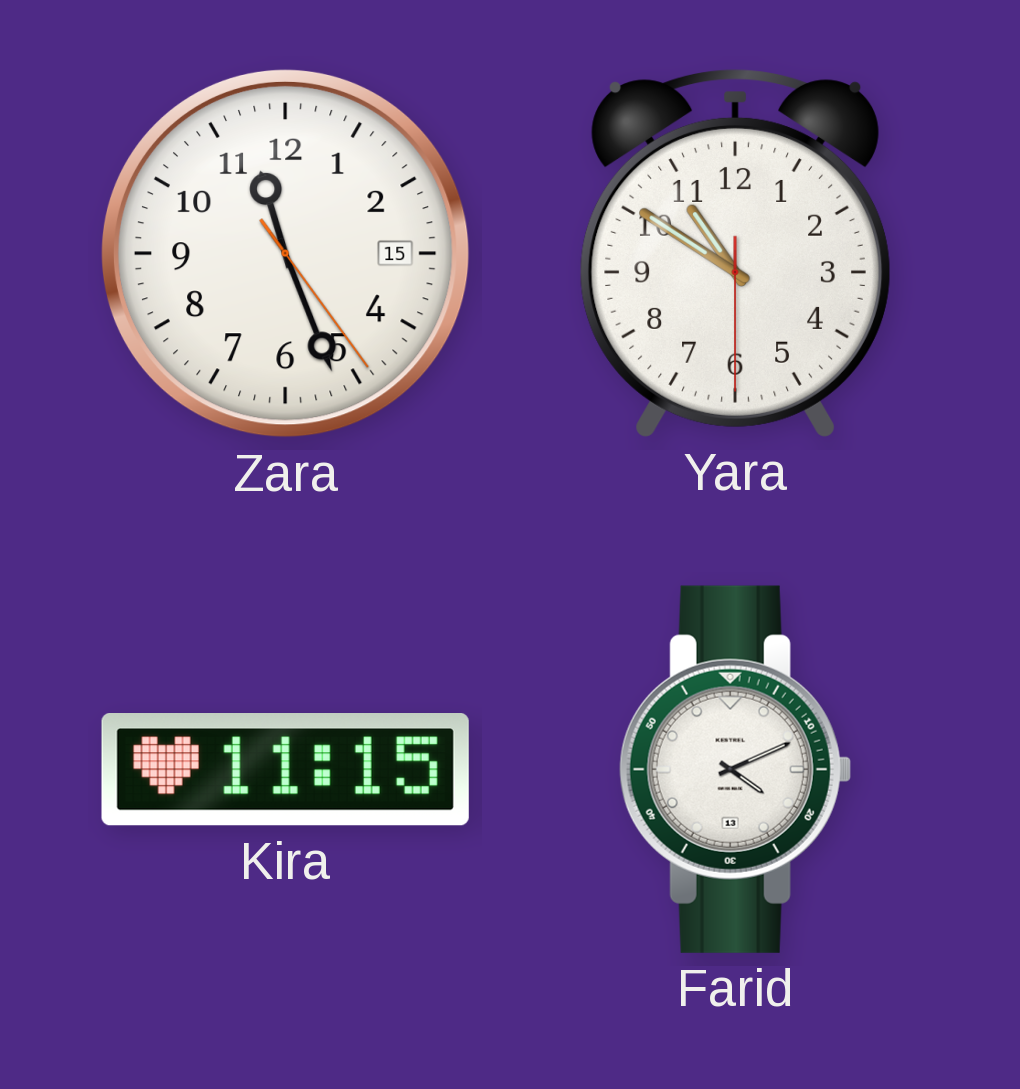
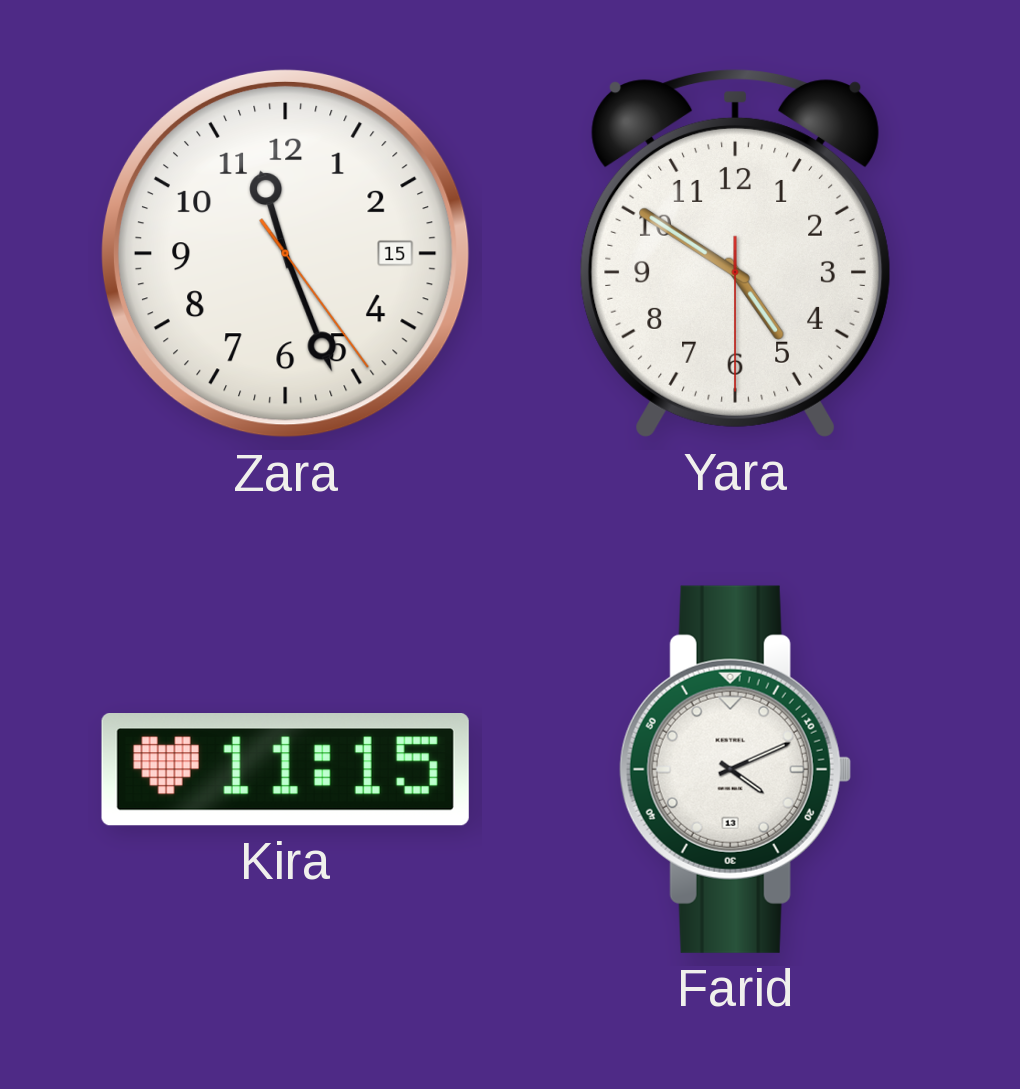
Yara: 10:50 -> 4:50
